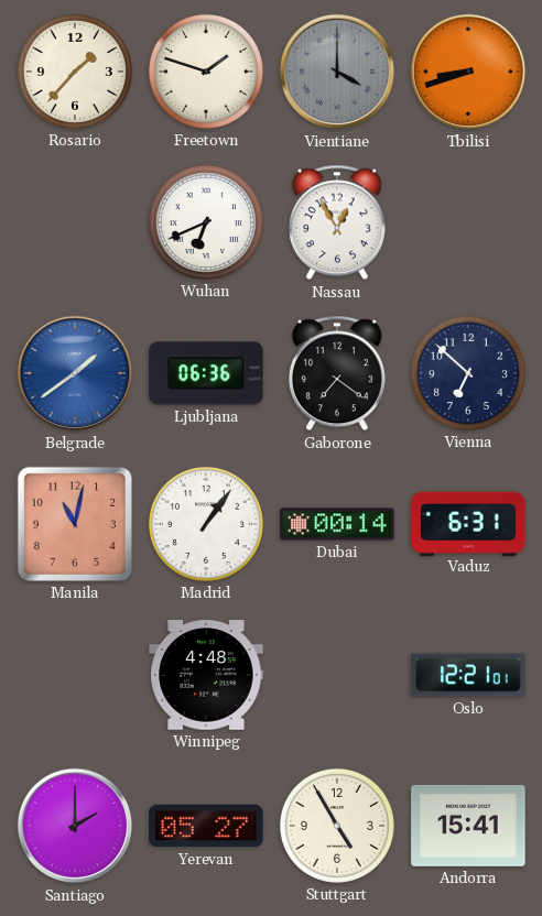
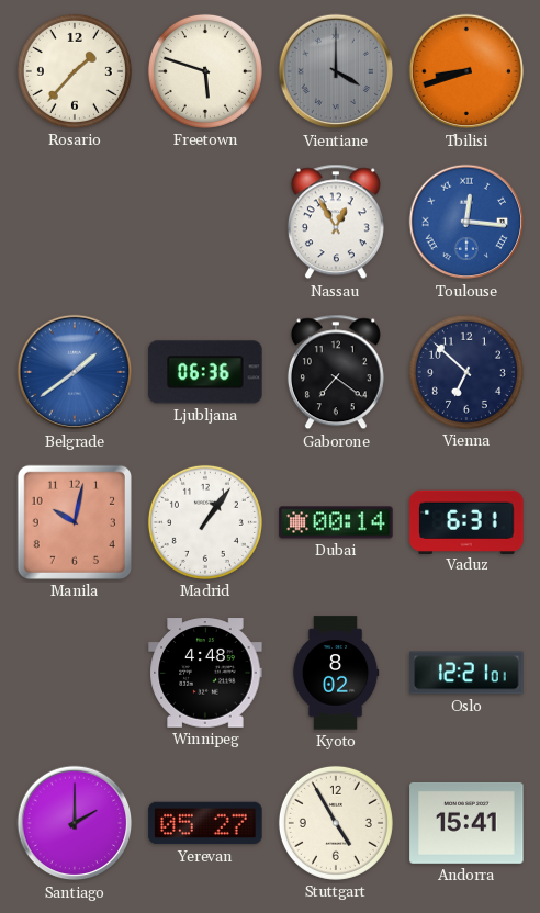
Freetown: 1:48 -> 5:48
Wuhan: 6:41 -> none
Toulouse: none -> 12:16
Manila: 11:02 -> 10:02
Kyoto: none -> 8:02
